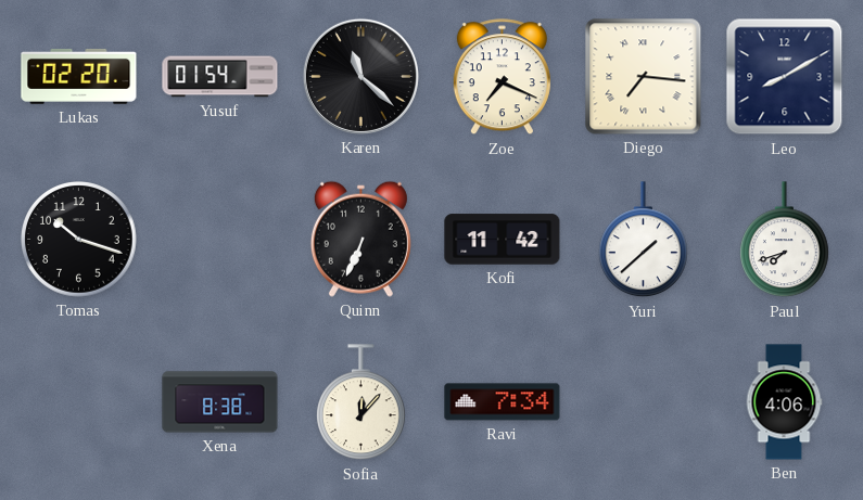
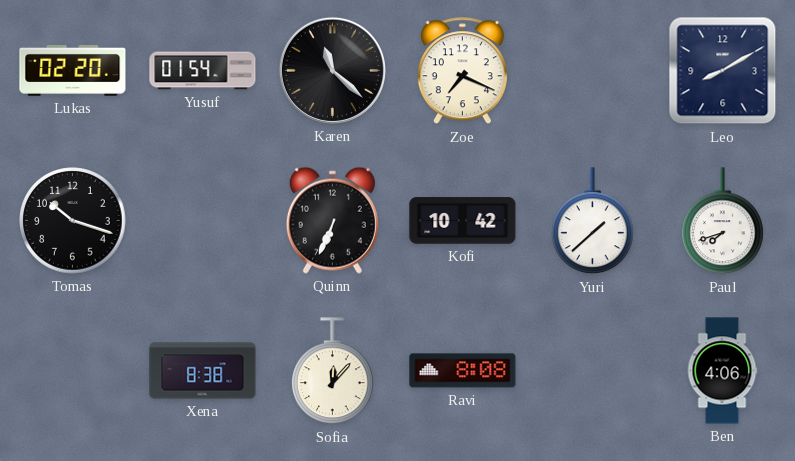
Diego: 7:16 -> none
Kofi: 11:42 -> 10:42
Ravi: 7:34 -> 8:08
